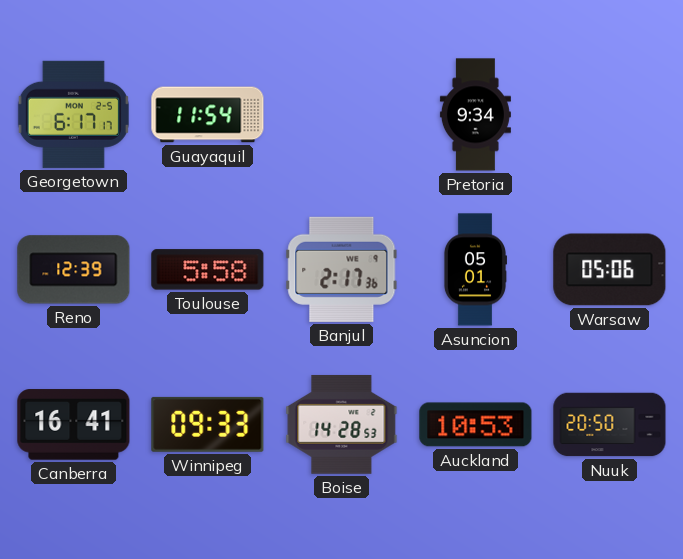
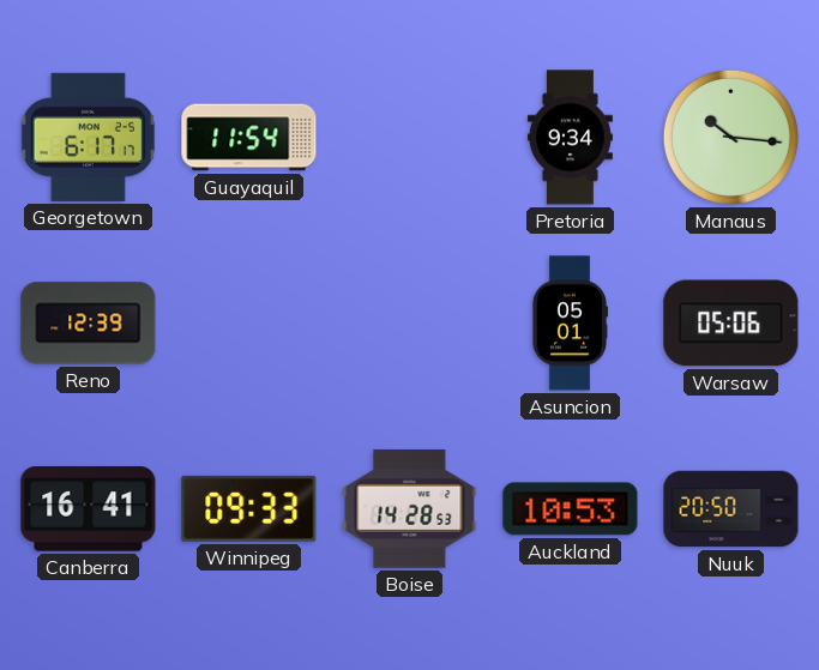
Manaus: none -> 10:16
Toulouse: 5:58 -> none
Banjul: 2:17 -> none
